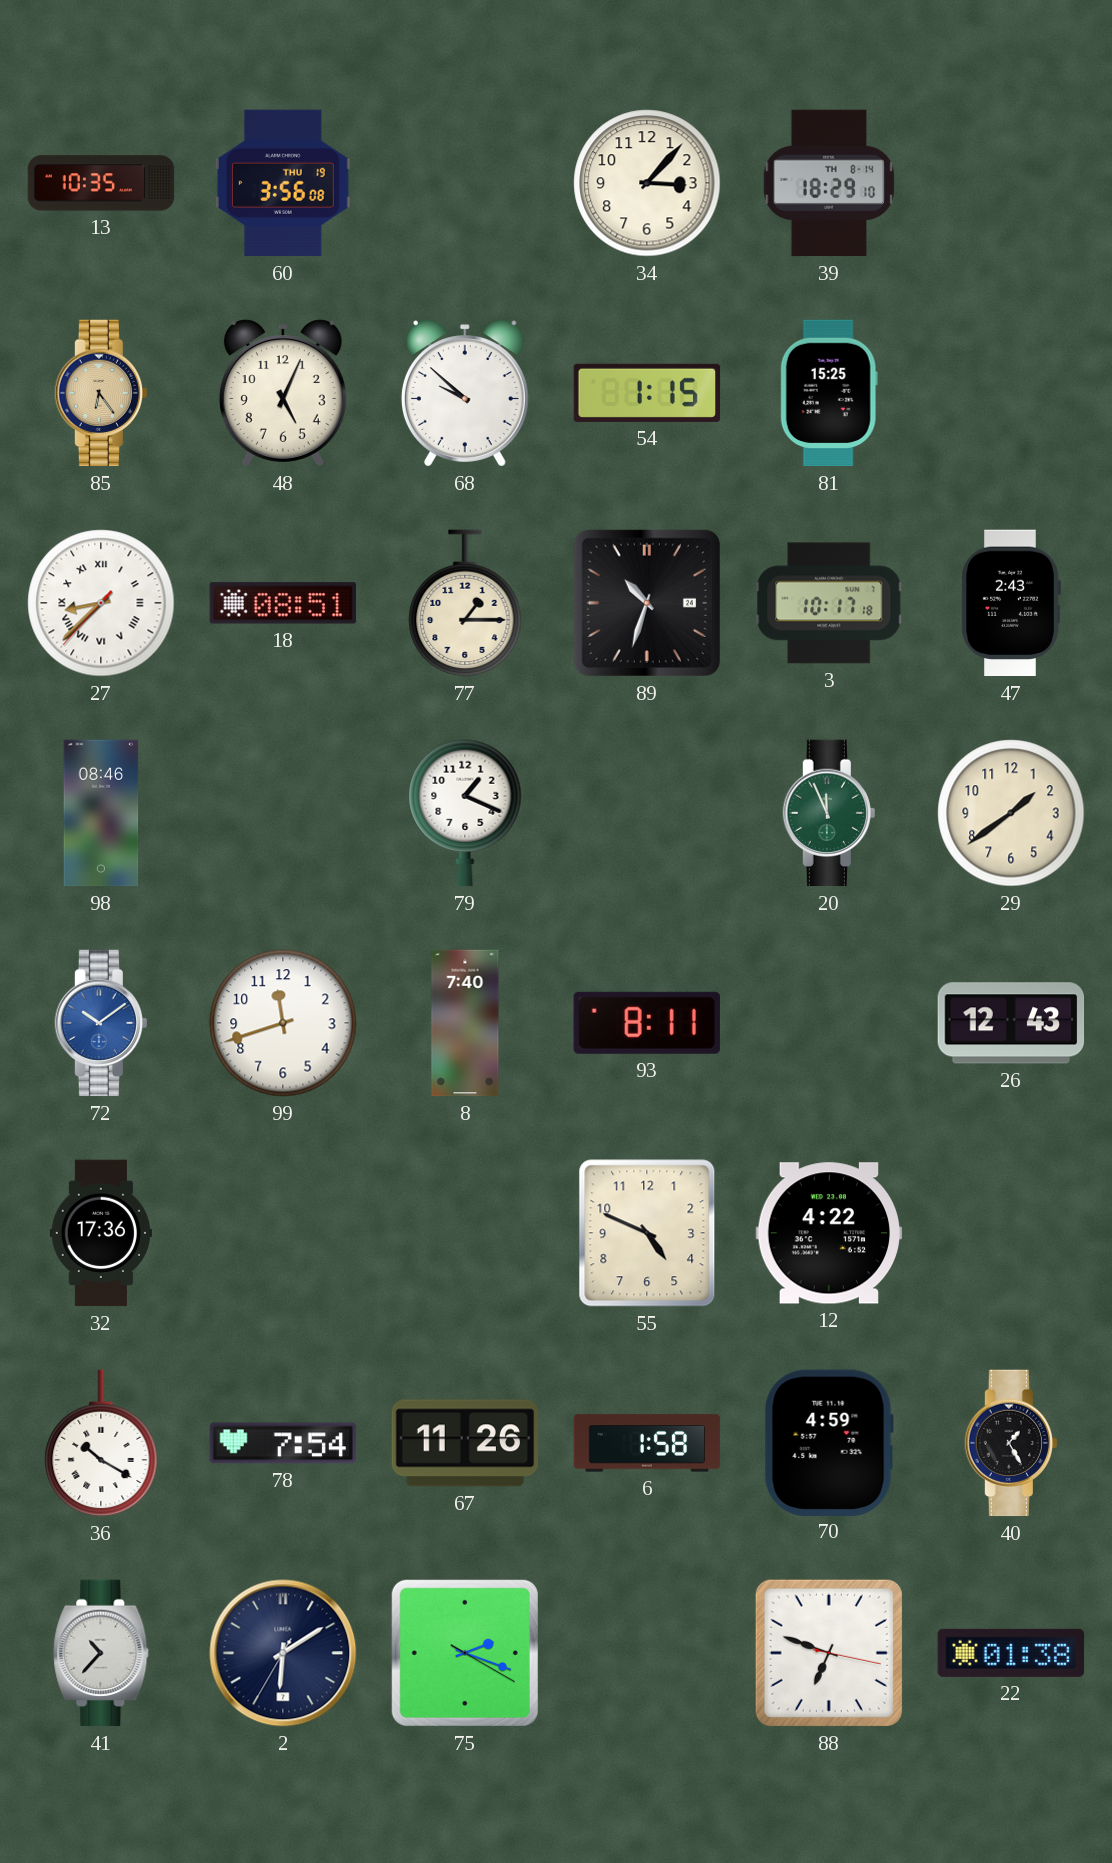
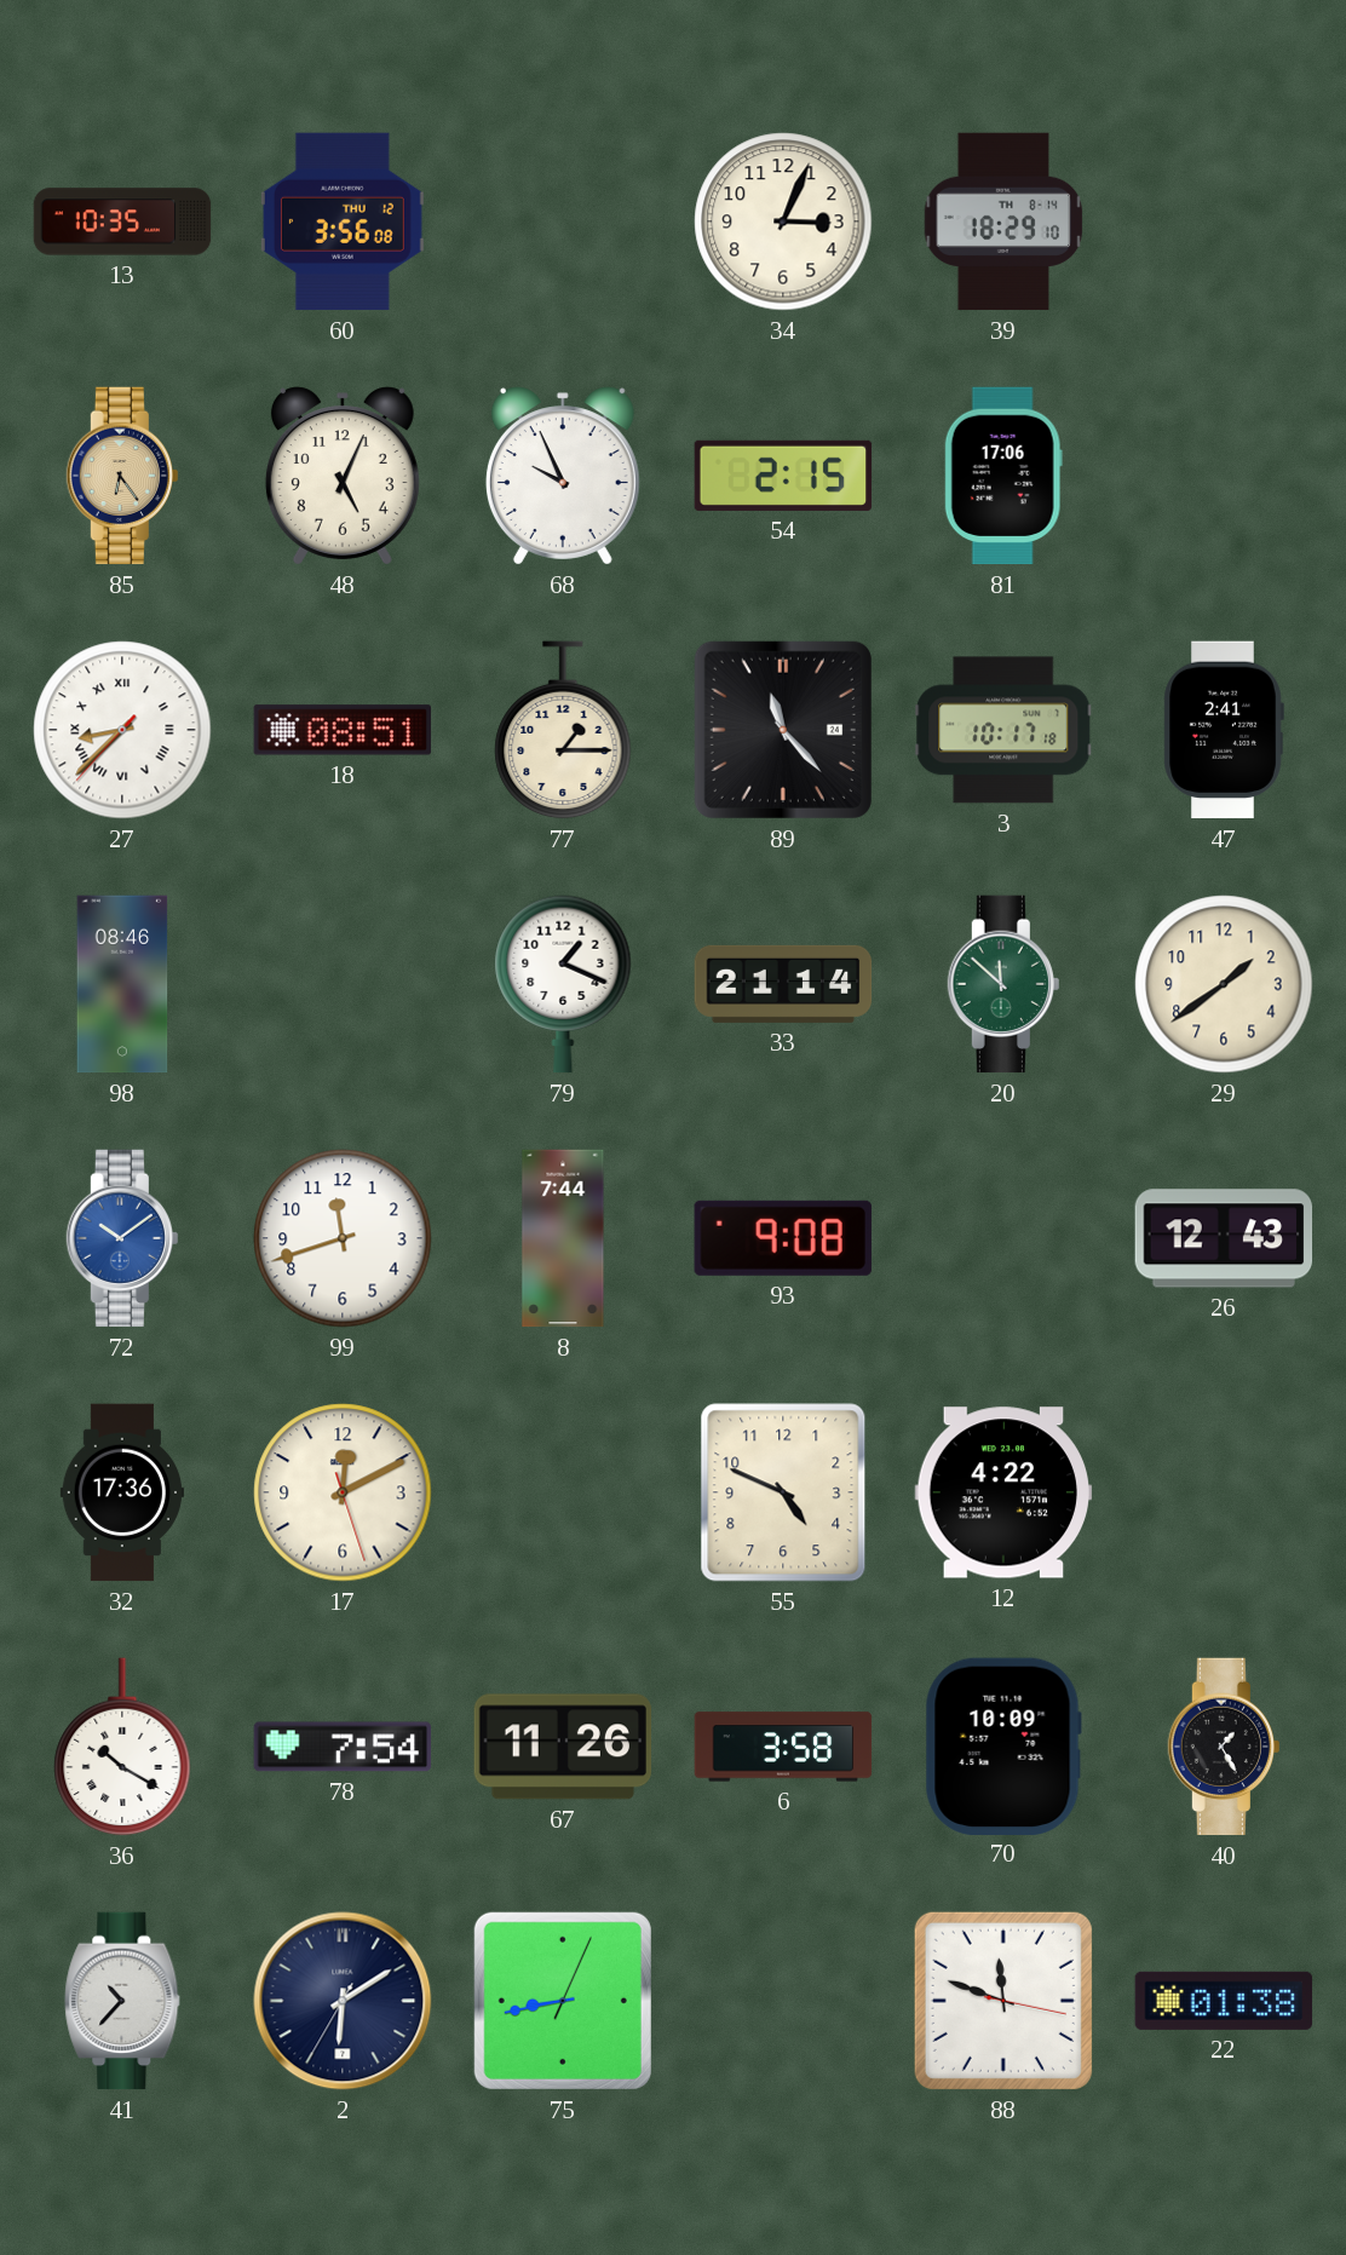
60 date: THU 19 -> THU 12
34: 3:07 -> 3:04
68: 9:52 -> 9:56
54: 1:15 -> 2:15
81: 15:25 -> 17:06
89: 10:33 -> 11:23
47: 2:43 -> 2:41
33: none -> 21:14
20: 11:56 -> 11:52
8: 7:40 -> 7:44
93: 8:11 -> 9:08
17: none -> 12:10
6: 1:58 -> 3:58
70: 4:59 -> 10:09
75: 2:18 -> 8:43
88: 6:48 -> 11:48
